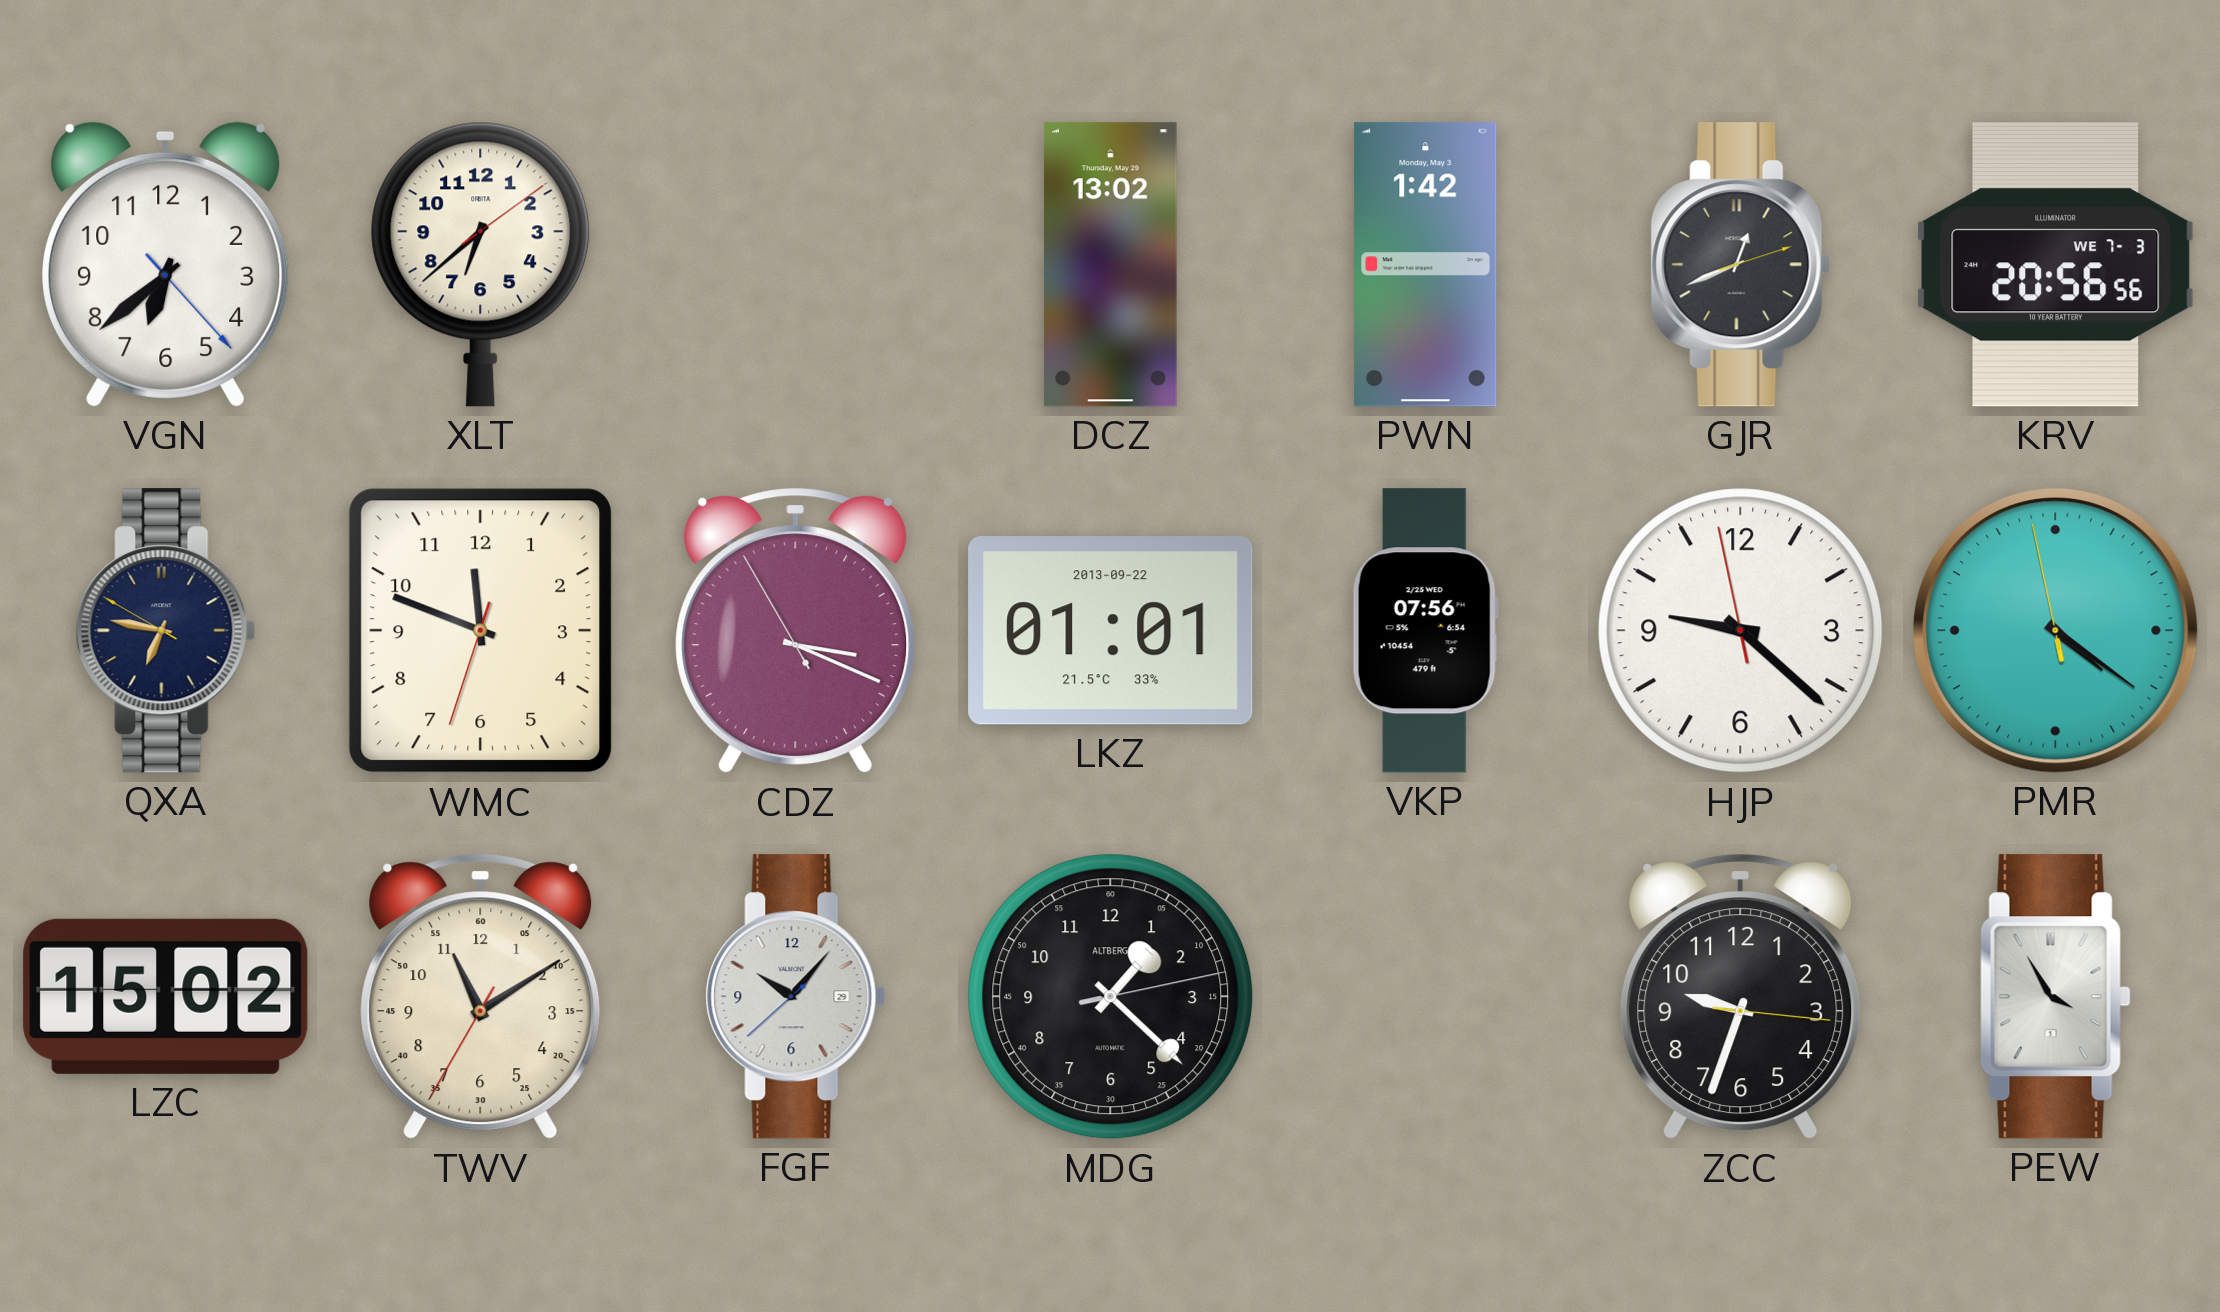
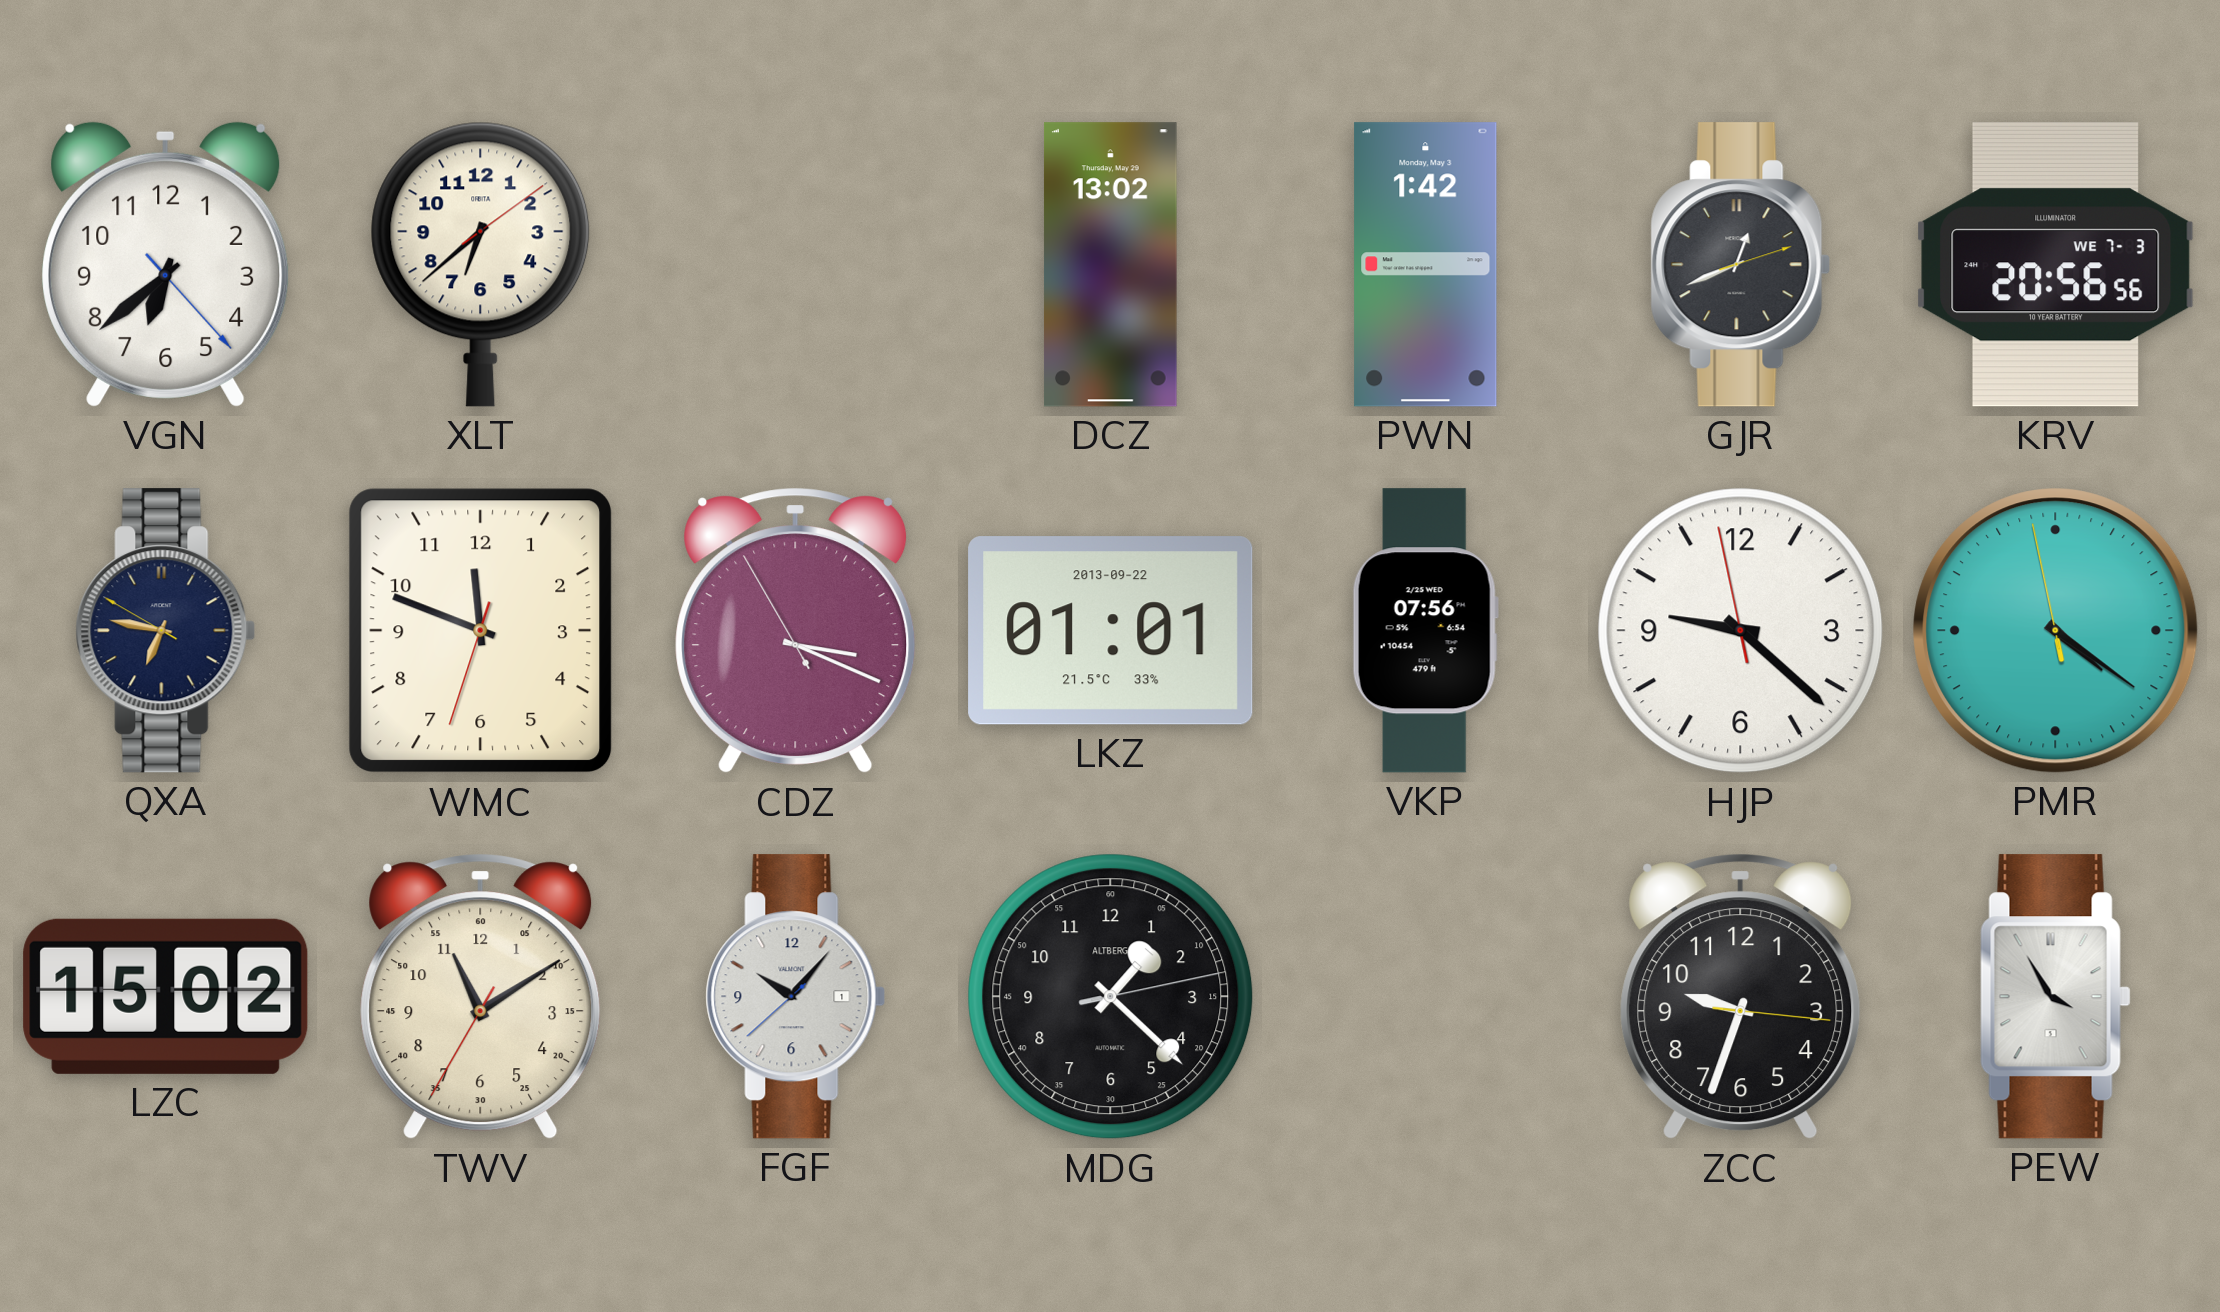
FGF date: 29 -> 1
